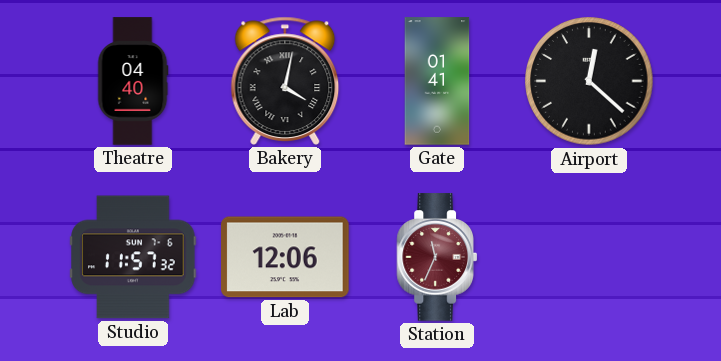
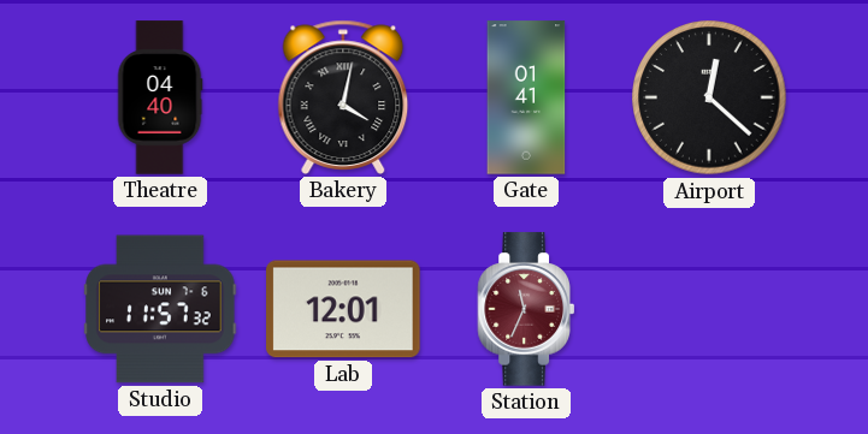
Lab: 12:06 -> 12:01
